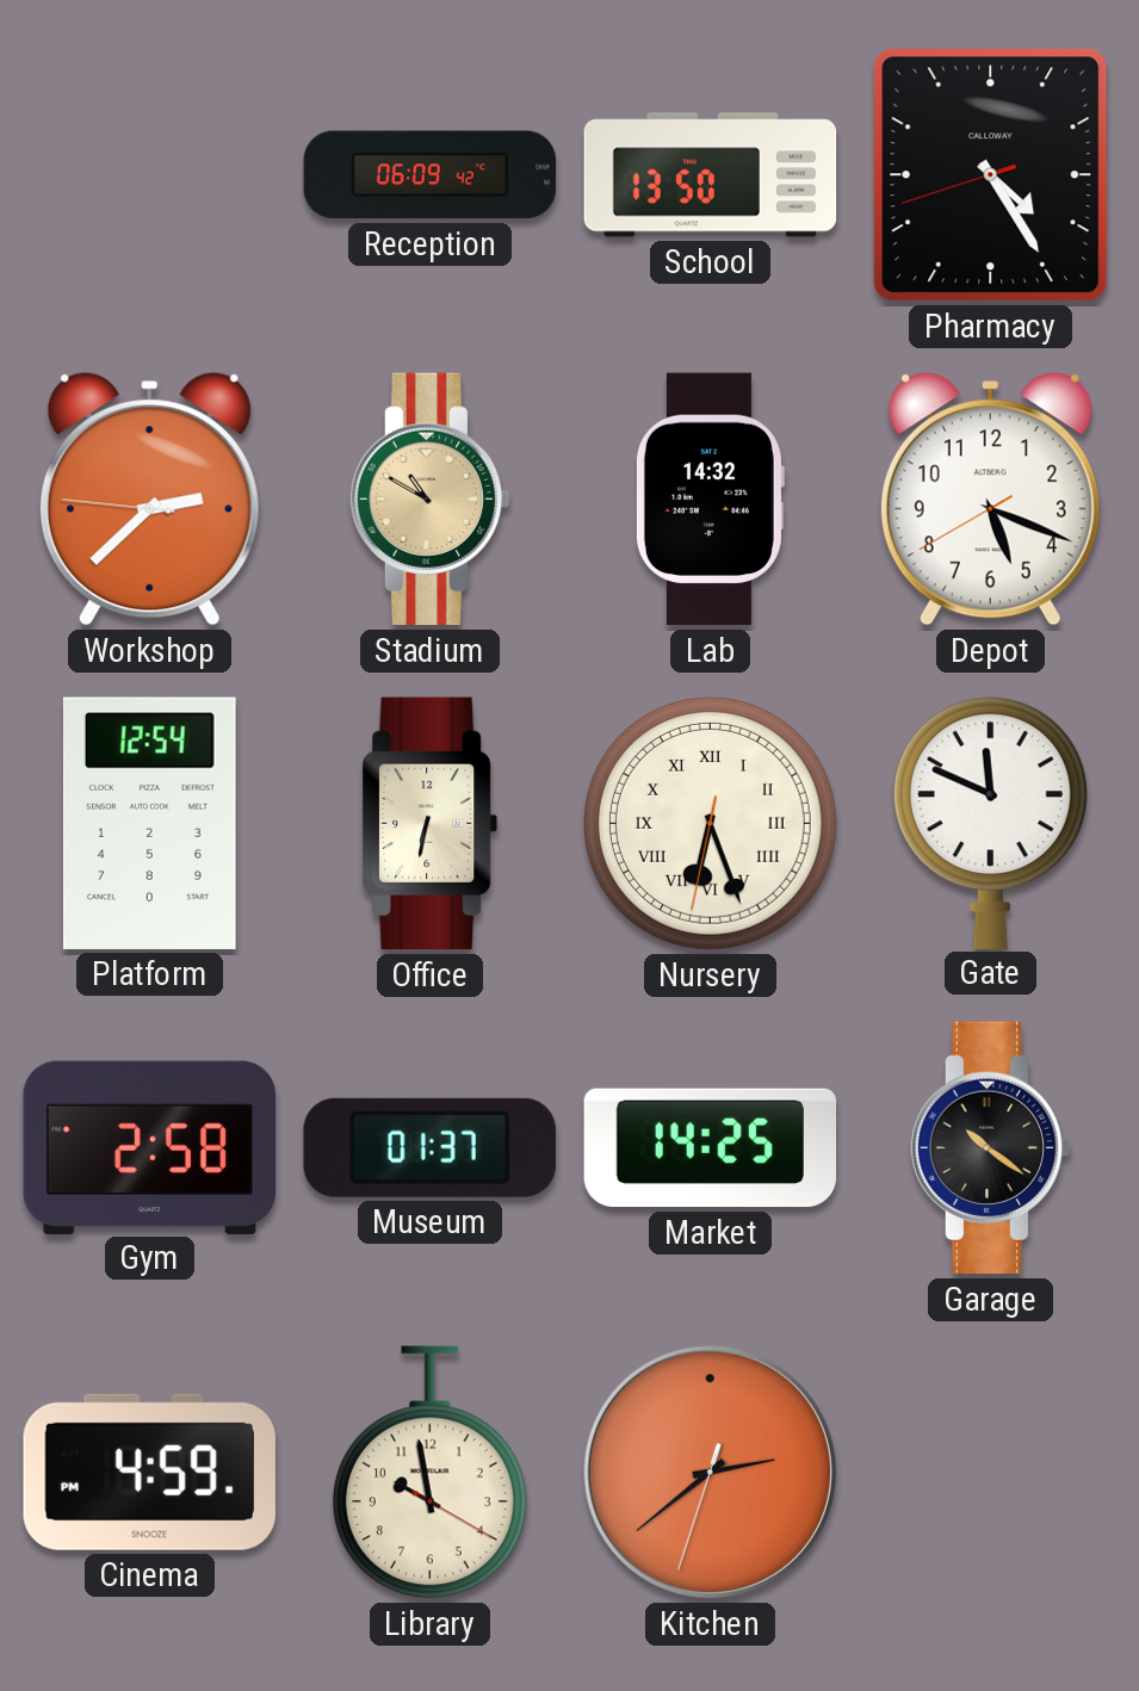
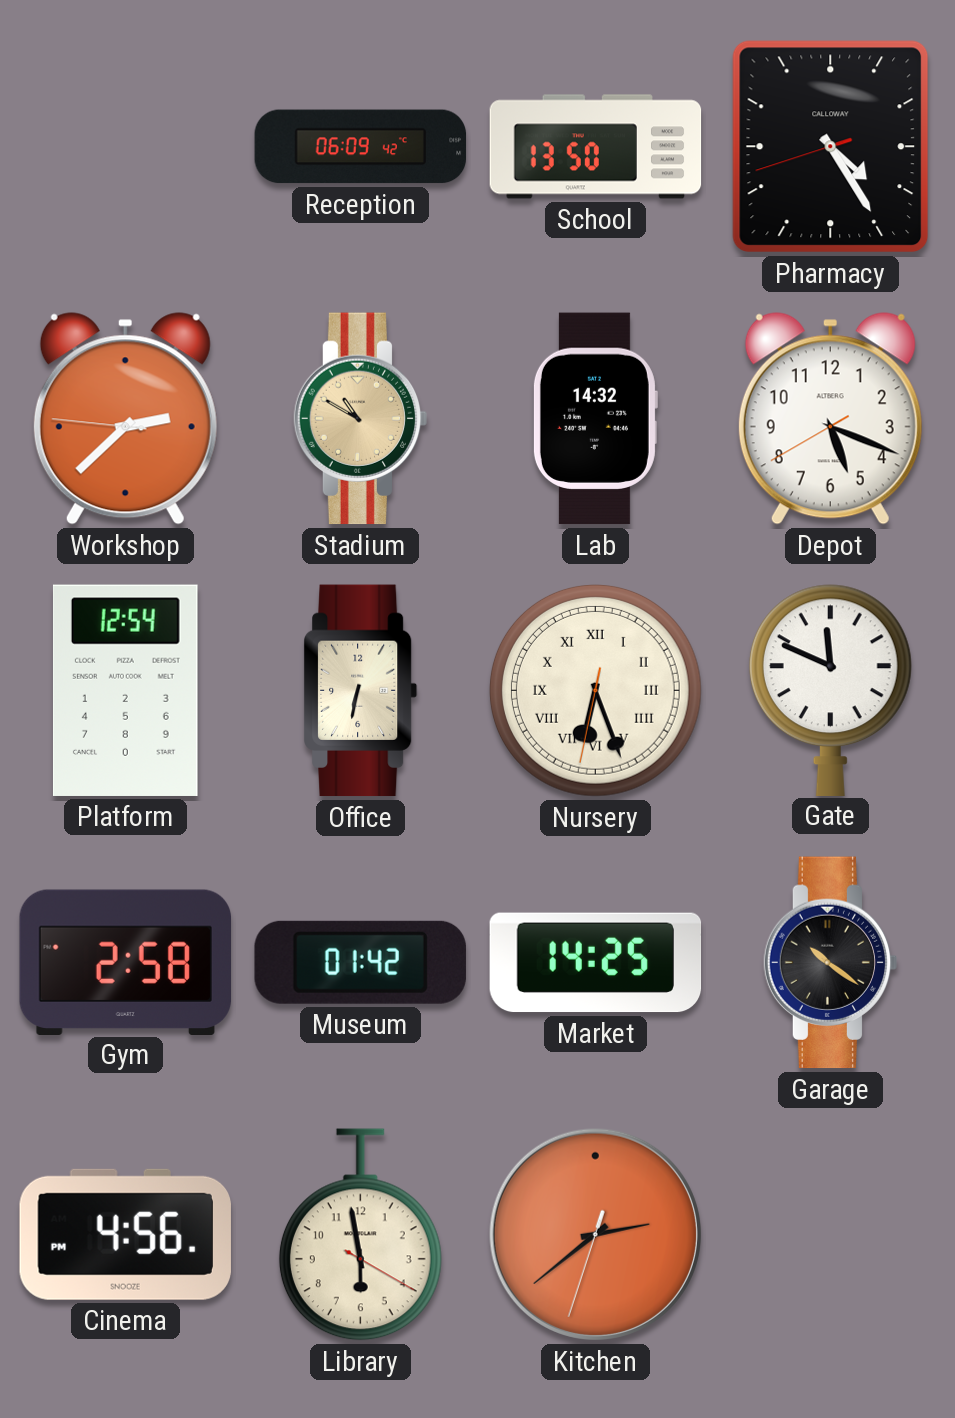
Museum: 01:37 -> 01:42
Cinema: 4:59 -> 4:56
Library: 9:58 -> 5:58
